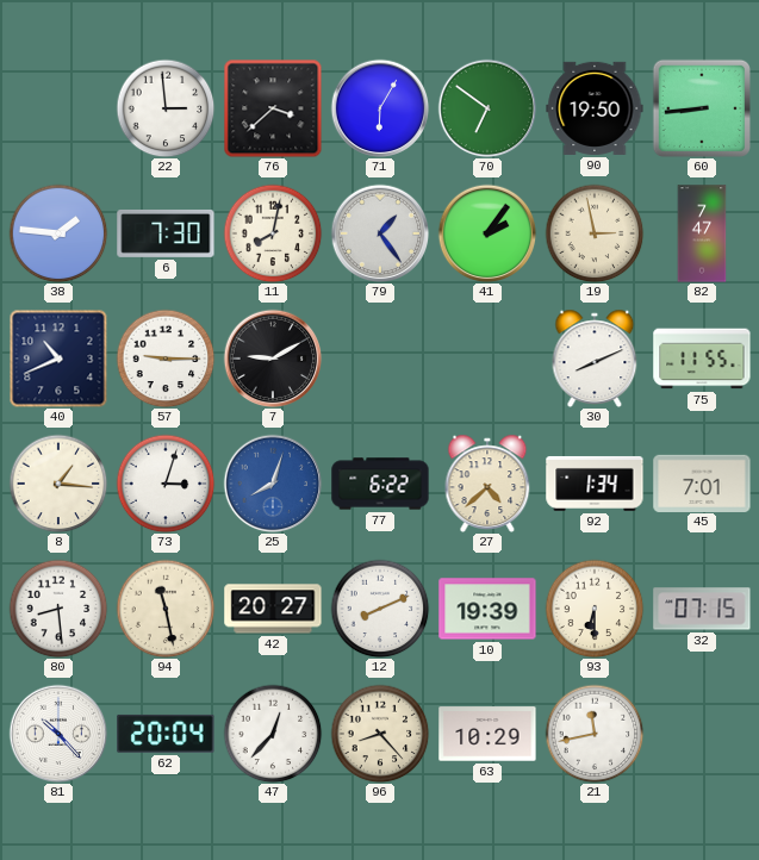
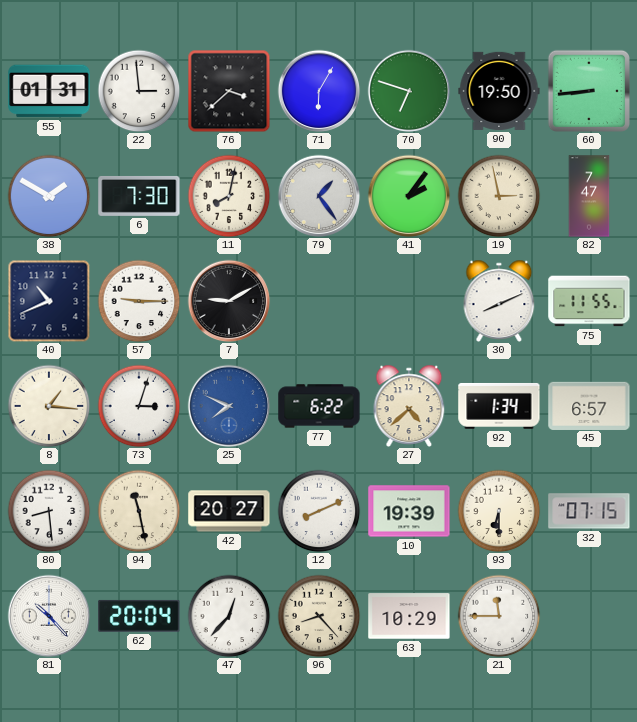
55: none -> 01:31
70: 6:51 -> 6:48
38: 1:46 -> 1:50
25: 8:03 -> 7:49
45: 7:01 -> 6:57
21: 11:43 -> 11:45
